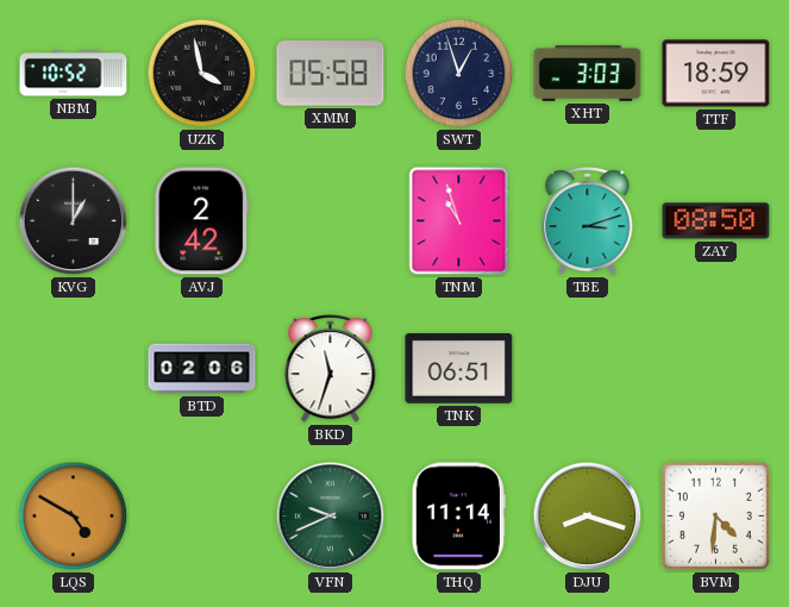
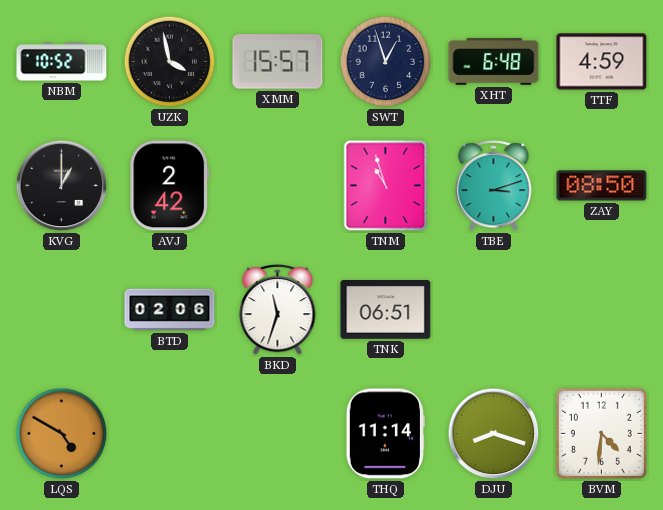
XMM: 05:58 -> 15:57
XHT: 3:03 -> 6:48
TTF: 18:59 -> 4:59
VFN: 9:41 -> none
